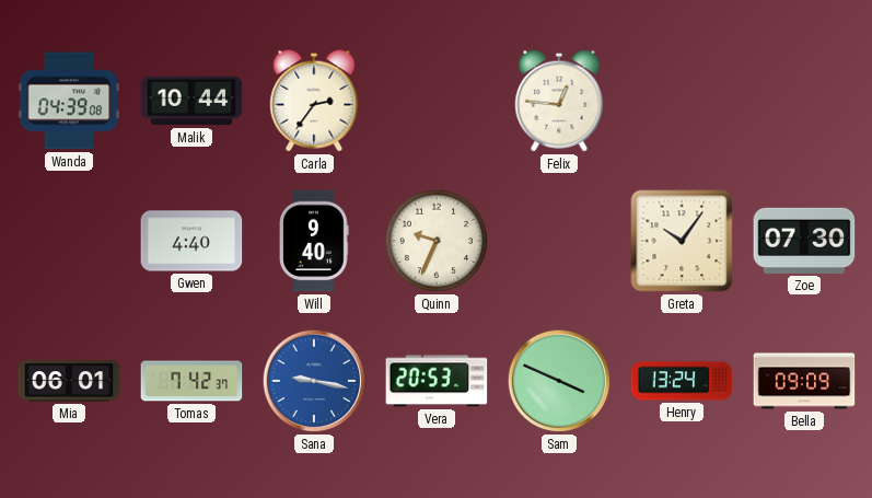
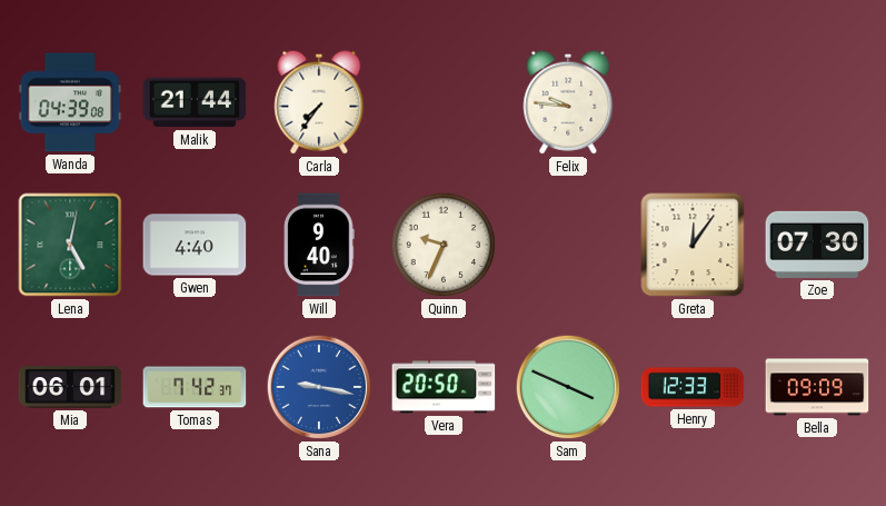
Malik: 10:44 -> 21:44
Carla: 2:36 -> 7:36
Felix: 12:46 -> 9:46
Lena: none -> 5:02
Greta: 10:06 -> 12:06
Vera: 20:53 -> 20:50
Henry: 13:24 -> 12:33
